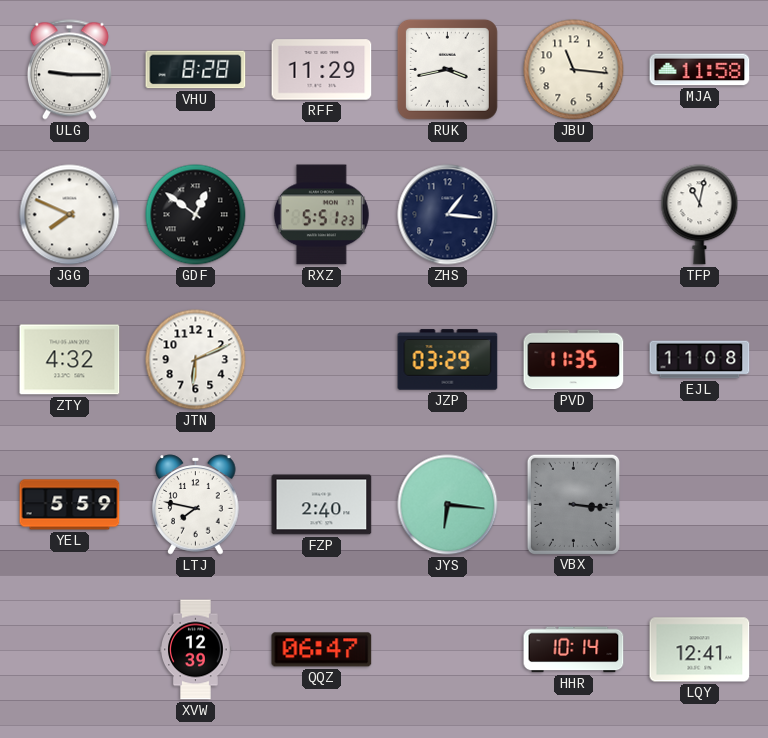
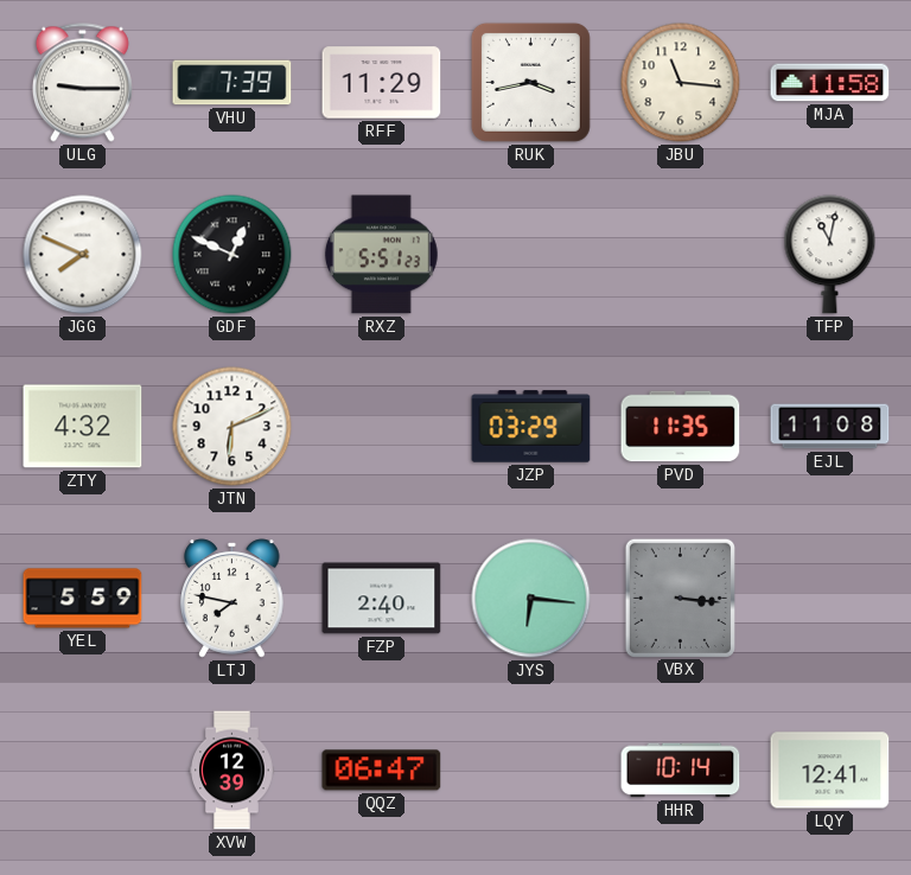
VHU: 8:28 -> 7:39
GDF: 12:51 -> 12:49
ZHS: 1:16 -> none
